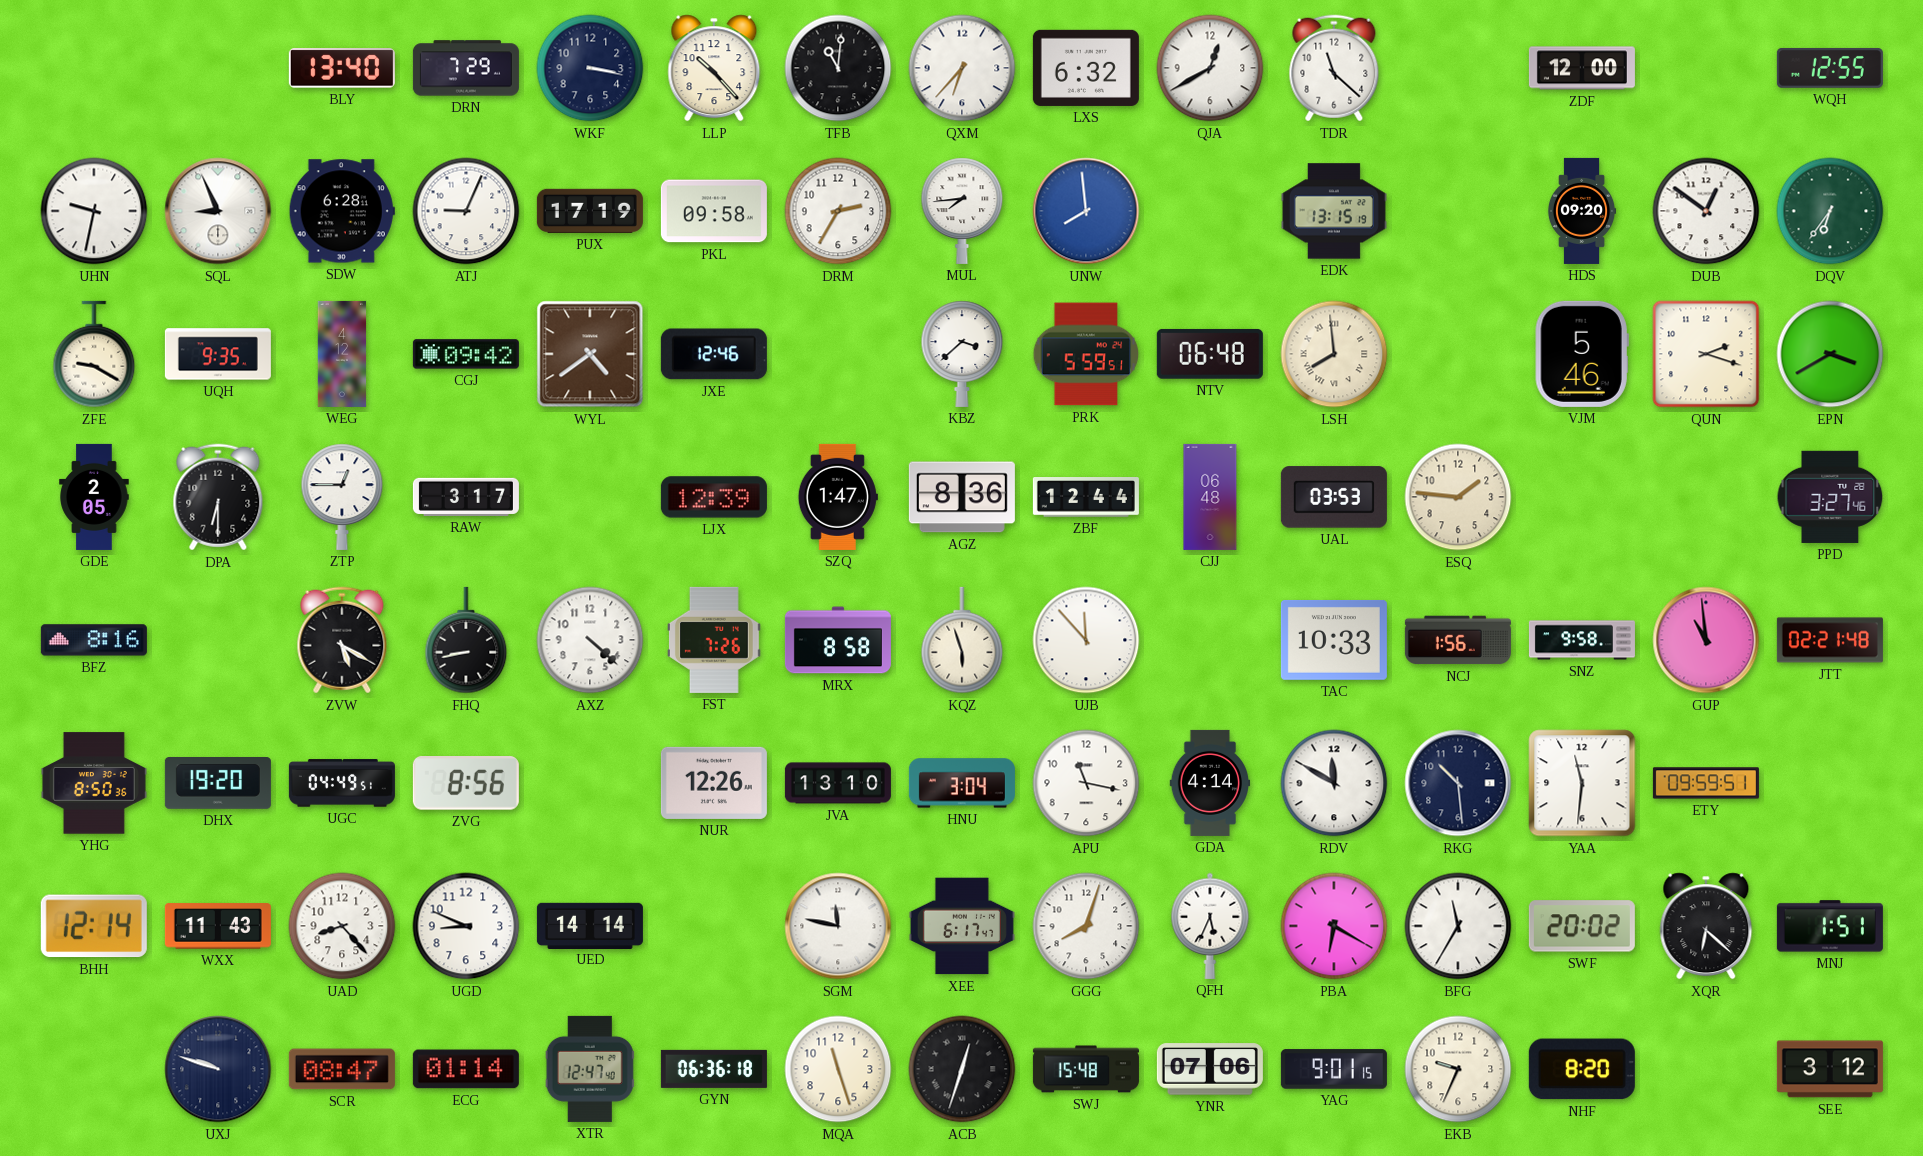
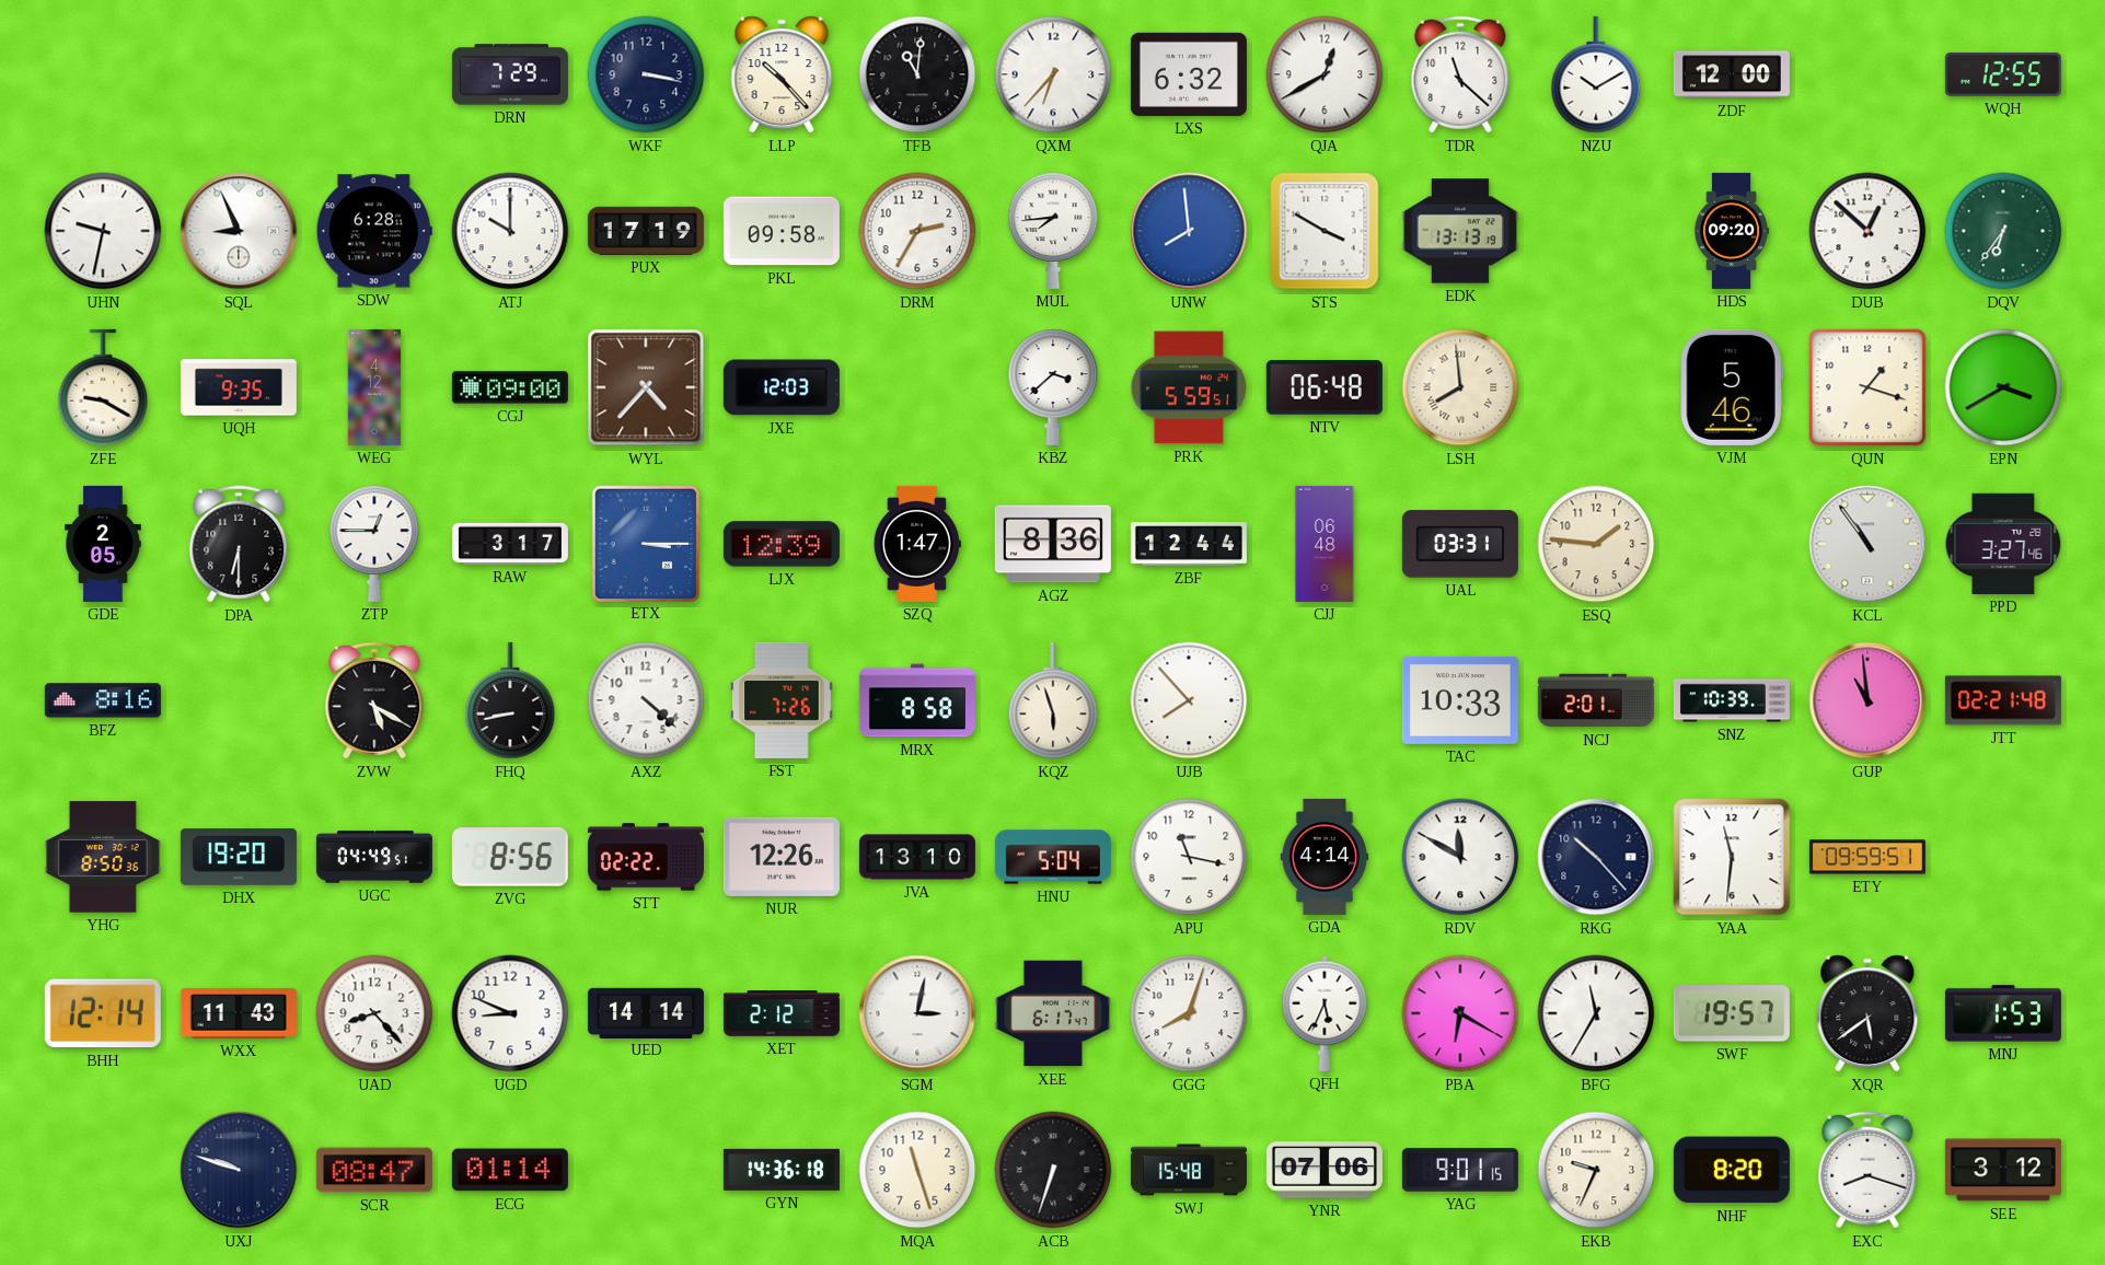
BLY: 13:40 -> none
NZU: none -> 10:10
ATJ: 9:04 -> 10:00
STS: none -> 3:50
EDK: 13:15 -> 13:13
DUB: 12:51 -> 12:52
CGJ: 09:42 -> 09:00
WYL: 4:39 -> 4:37
JXE: 12:46 -> 12:03
QUN: 2:18 -> 1:18
ETX: none -> 3:15
UAL: 03:53 -> 03:31
KCL: none -> 10:54
UJB: 11:53 -> 7:53
NCJ: 1:56 -> 2:01
SNZ: 9:58 -> 10:39
STT: none -> 02:22
HNU: 3:04 -> 5:04
RKG: 10:29 -> 10:23
XET: none -> 2:12
SGM: 11:47 -> 3:02
SWF: 20:02 -> 19:57
XQR: 6:22 -> 5:39
MNJ: 1:51 -> 1:53
XTR: 12:47 -> none
GYN: 06:36 -> 14:36
ACB: 12:33 -> 6:33
EXC: none -> 8:18
